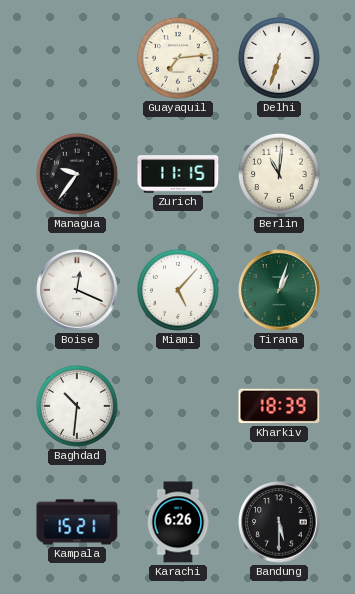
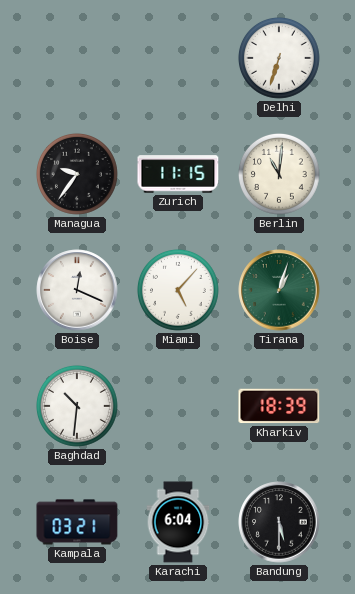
Guayaquil: 7:14 -> none
Kampala: 15:21 -> 03:21
Karachi: 6:26 -> 6:04
